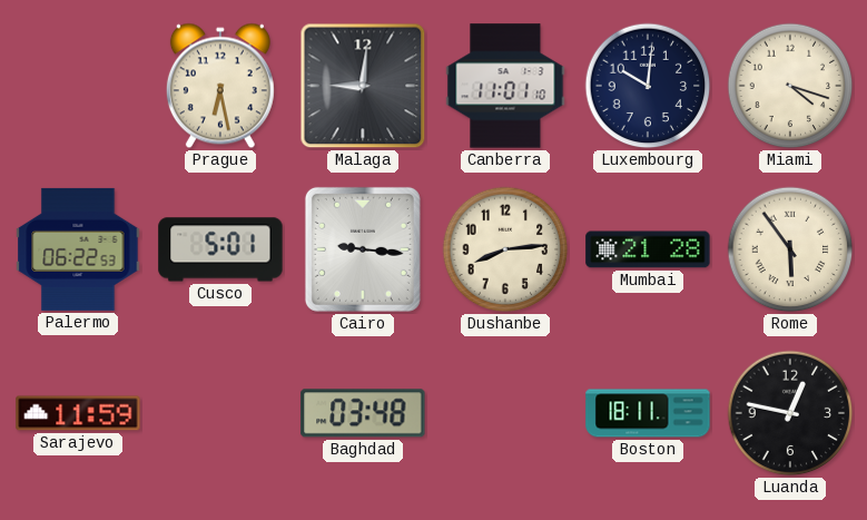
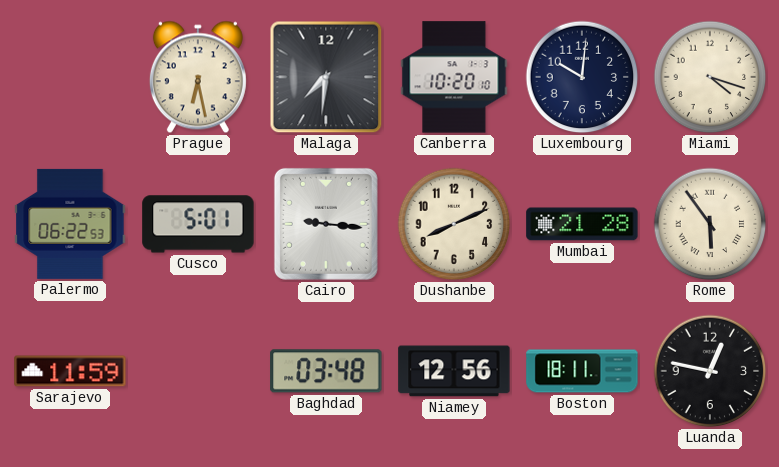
Malaga: 9:01 -> 7:31
Canberra: 11:01 -> 10:20
Dushanbe: 8:14 -> 8:11
Niamey: none -> 12:56
